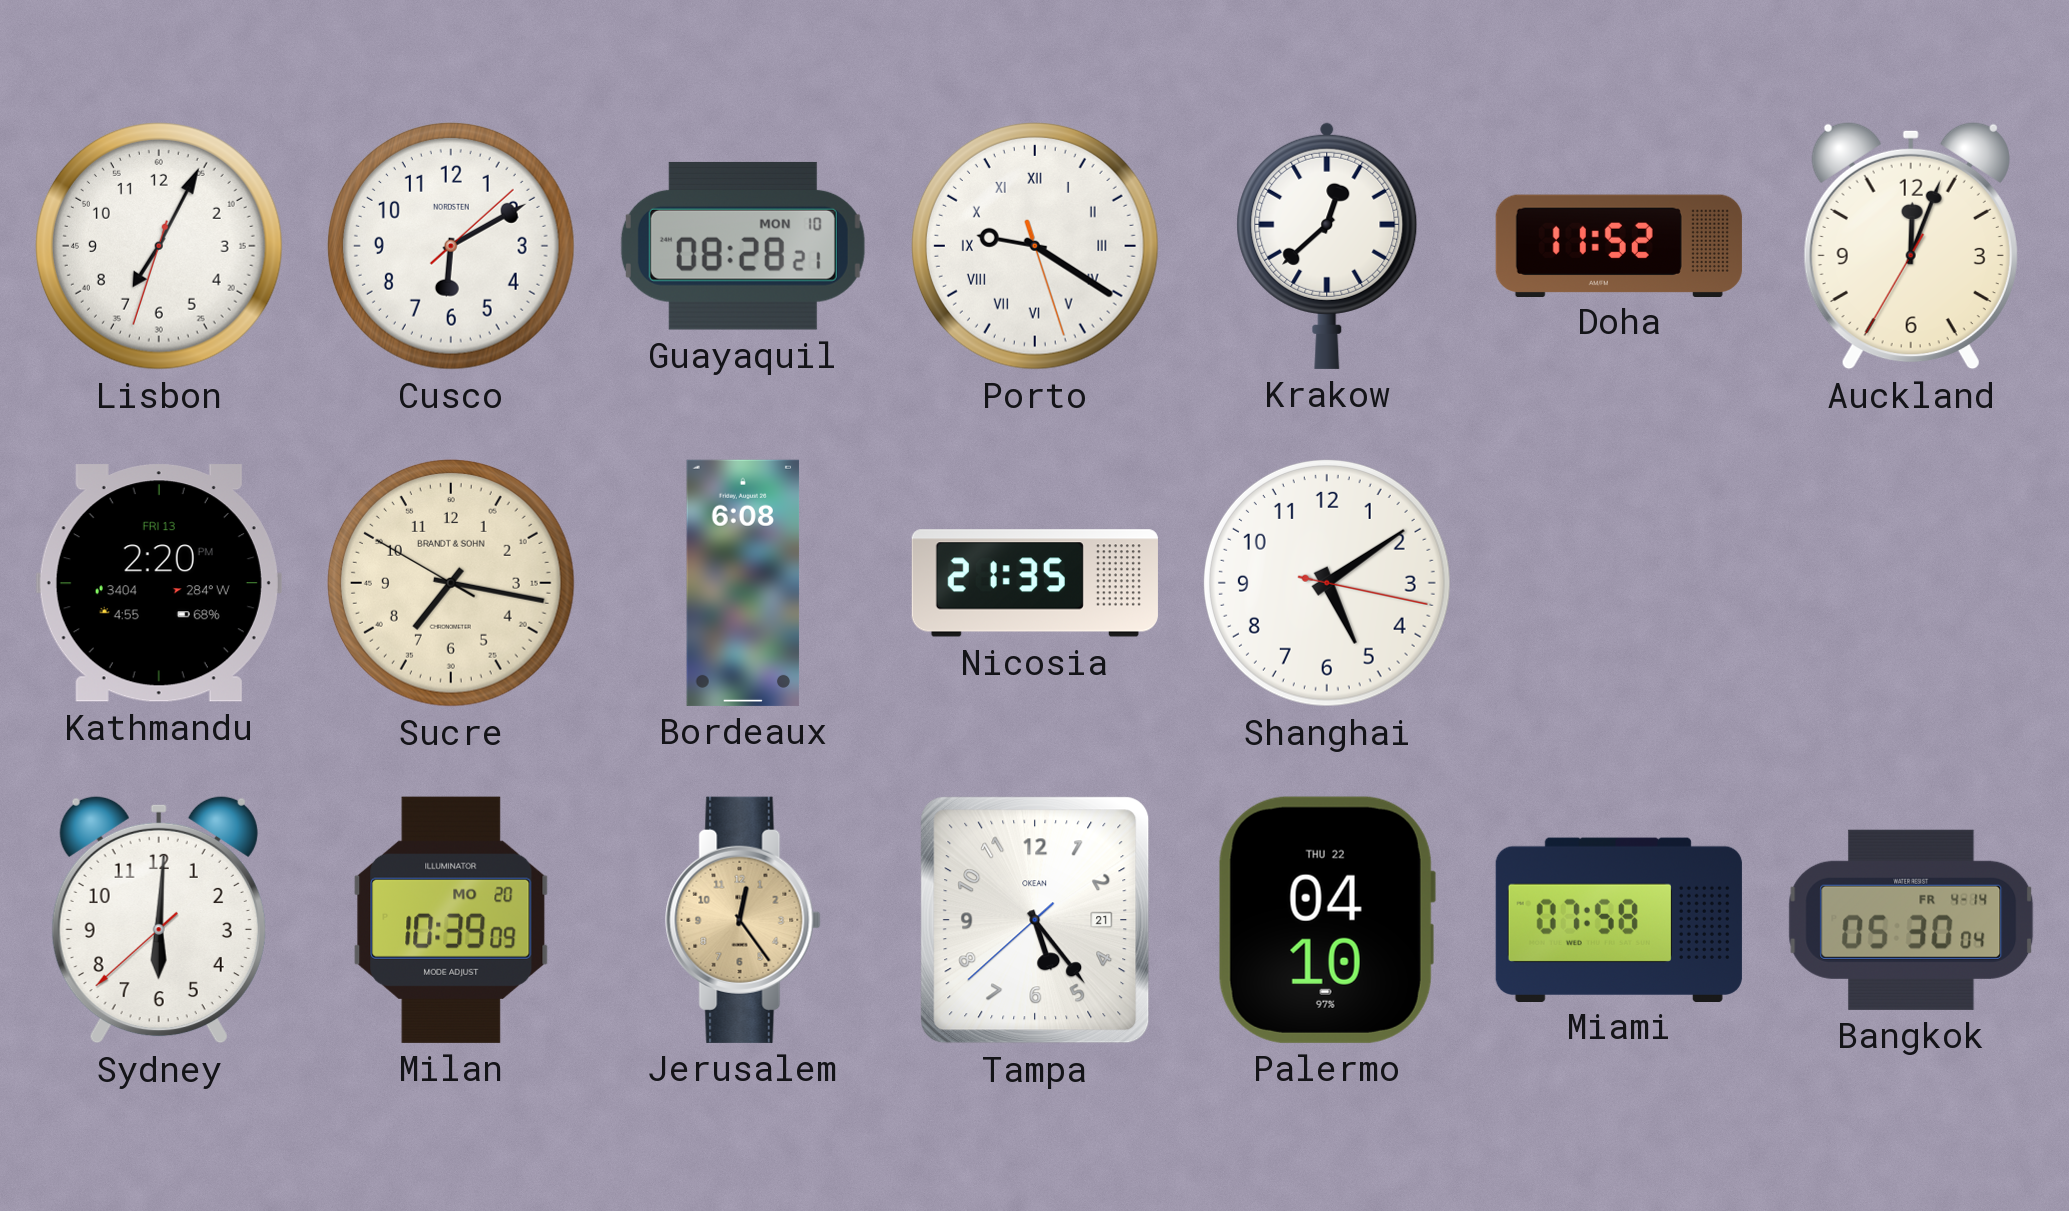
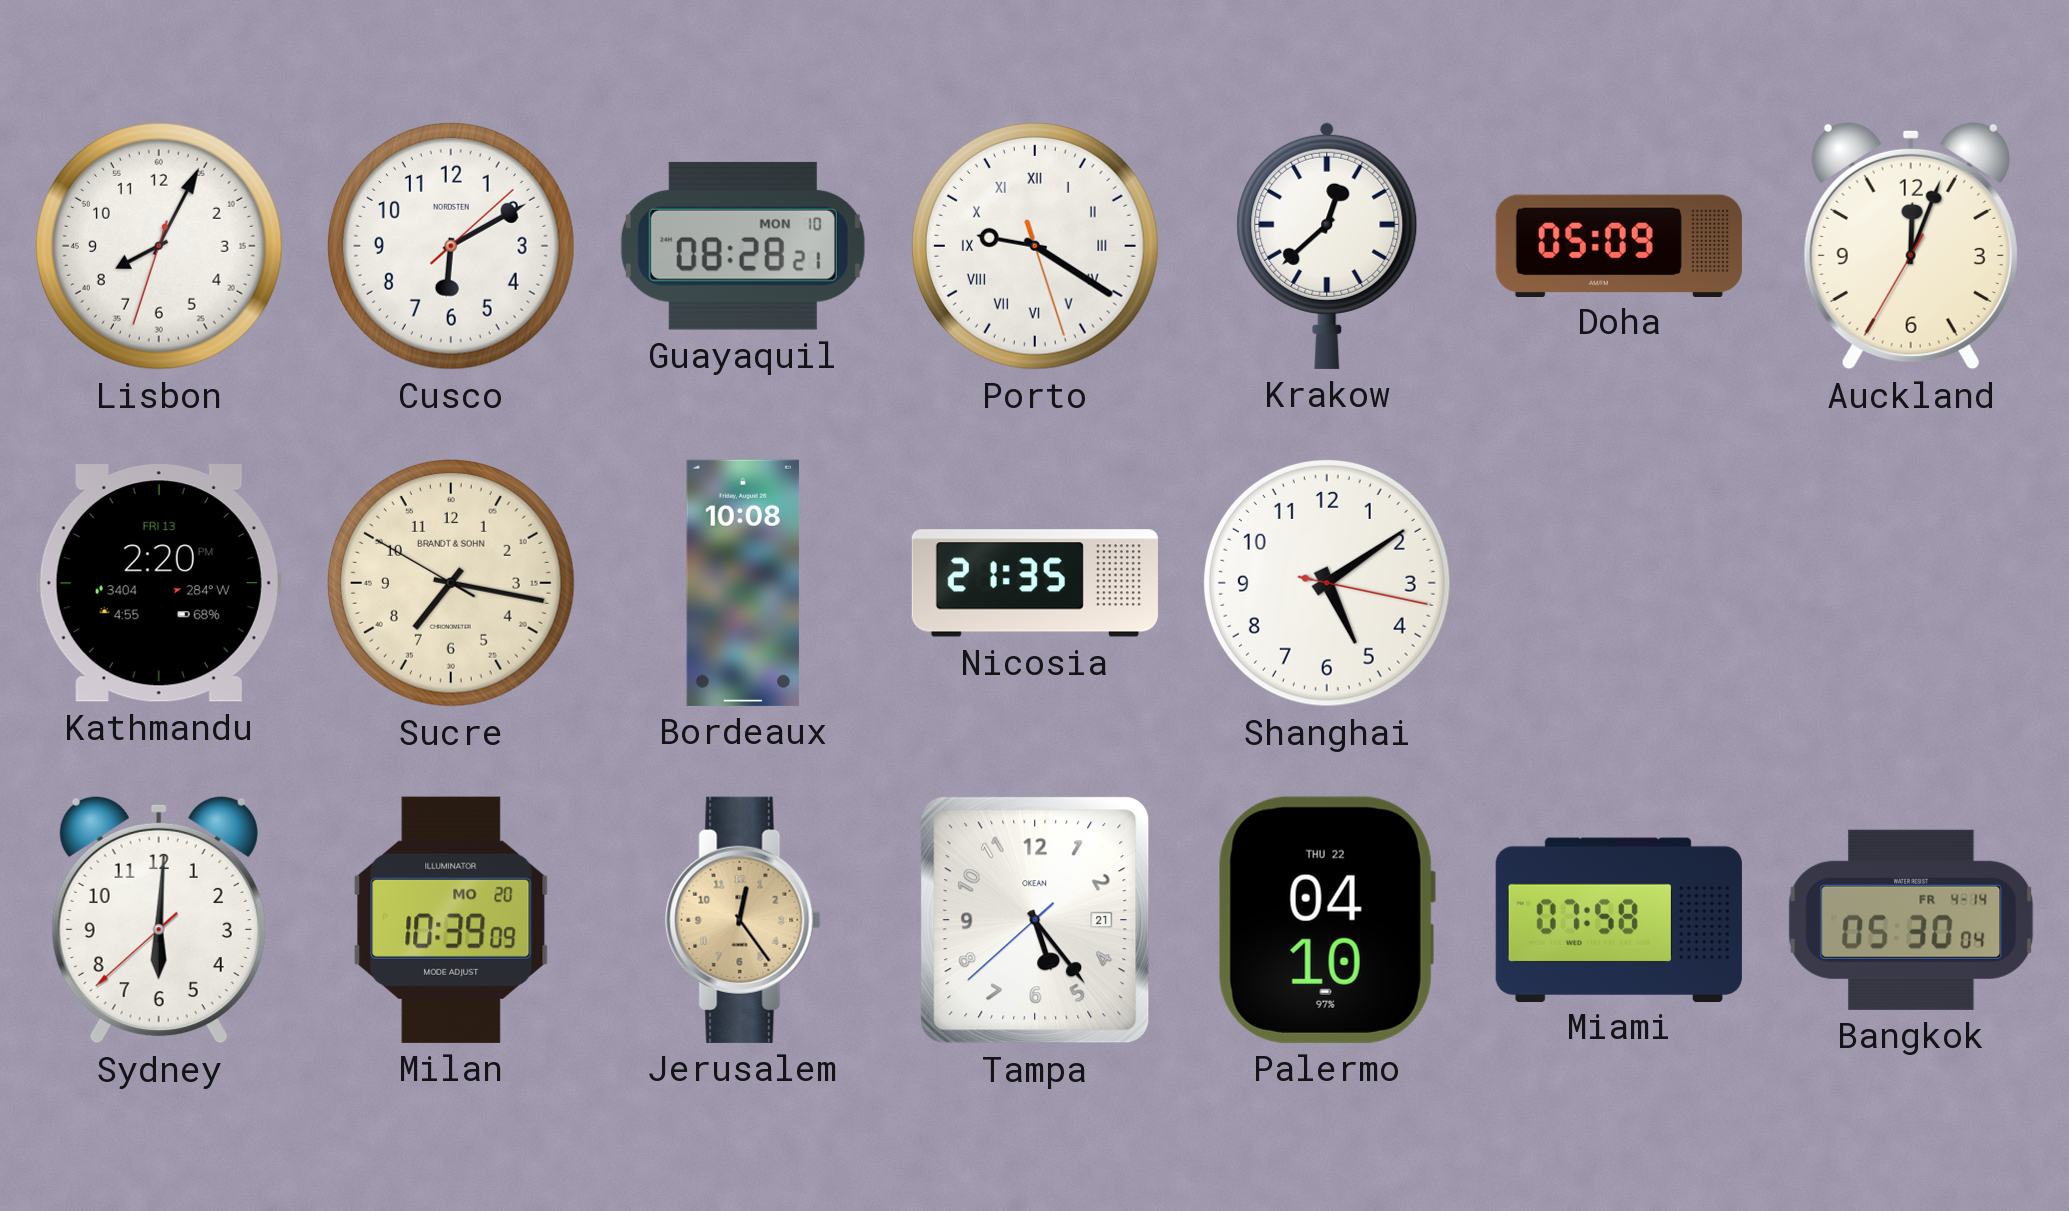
Lisbon: 7:04 -> 8:04
Doha: 11:52 -> 05:09
Bordeaux: 6:08 -> 10:08
